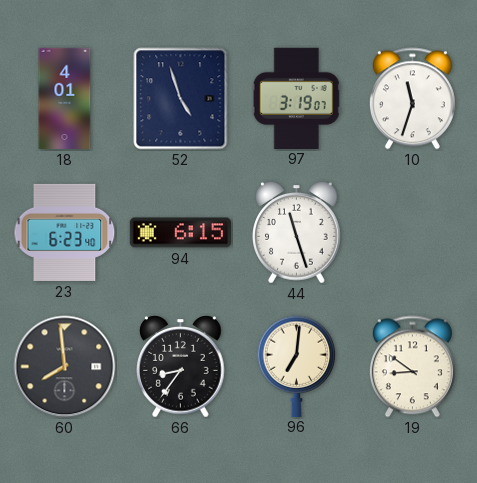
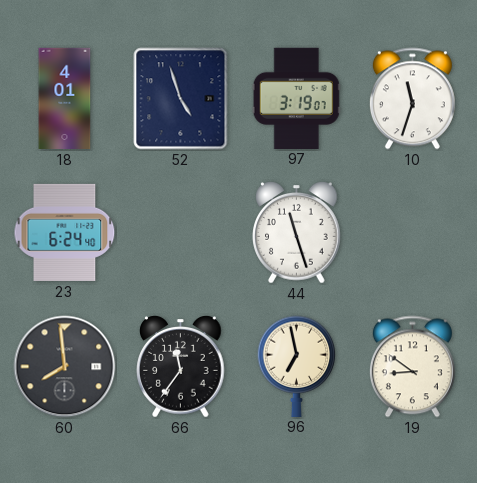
23: 6:23 -> 6:24
94: 6:15 -> none
66: 8:36 -> 11:36
96: 7:01 -> 6:58
